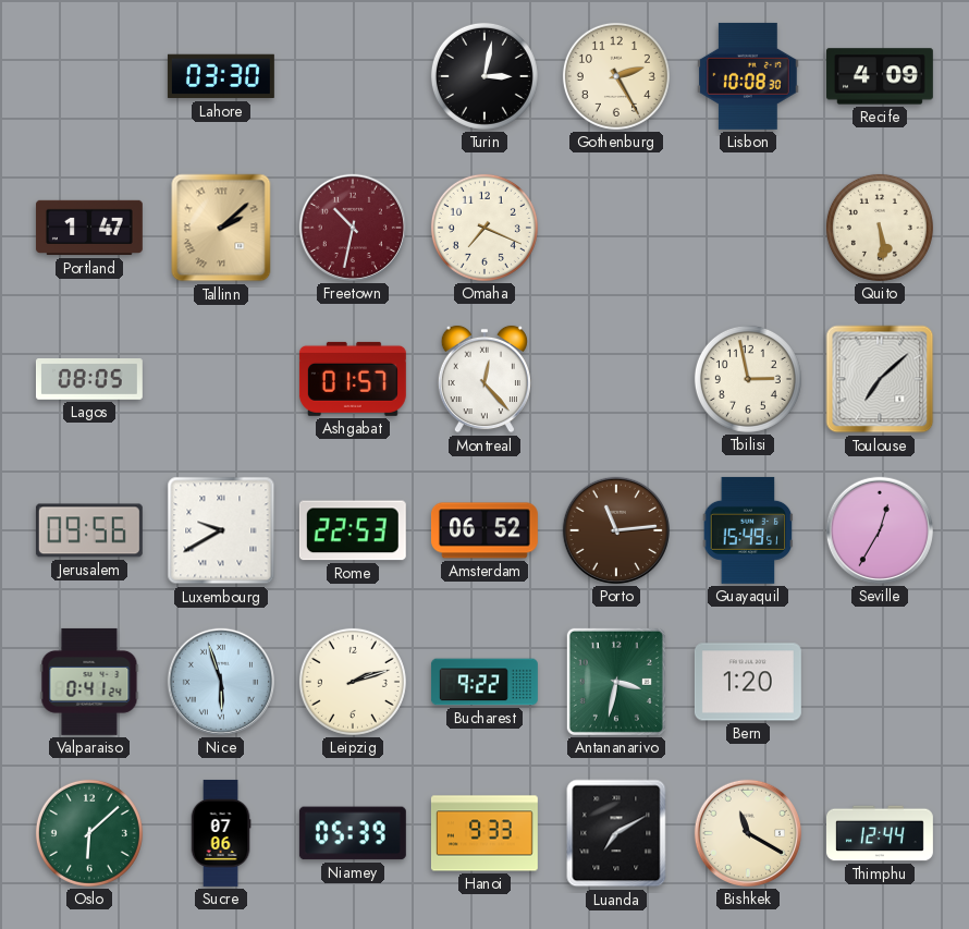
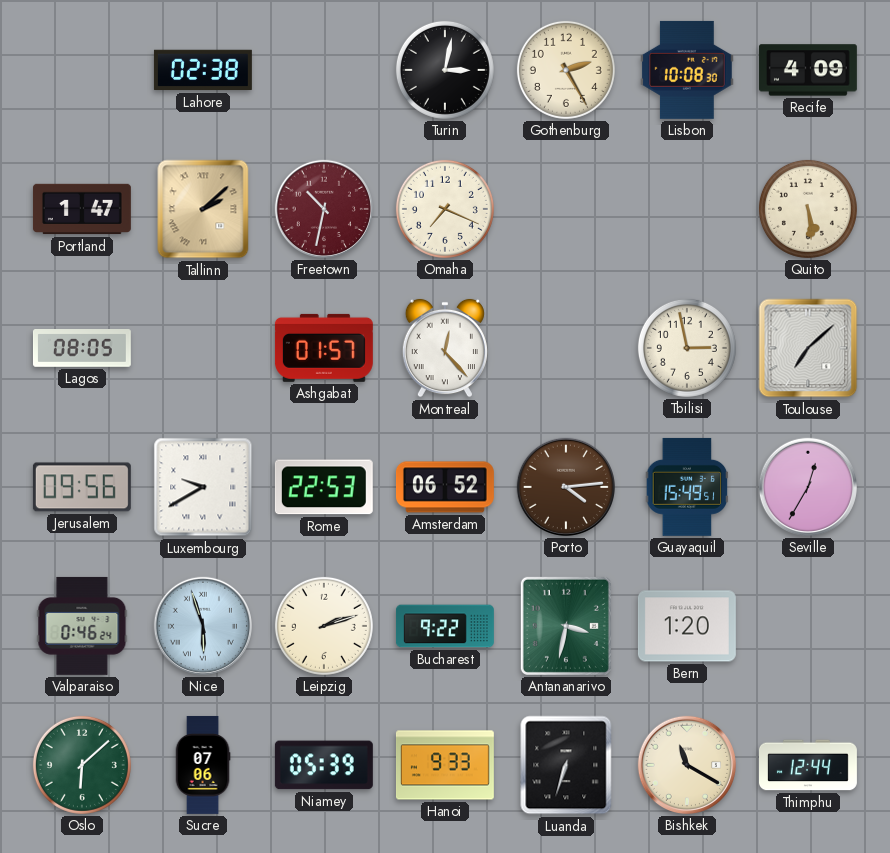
Lahore: 03:30 -> 02:38
Porto: 11:14 -> 4:14
Valparaiso: 0:41 -> 0:46
Luanda: 7:10 -> 6:33
